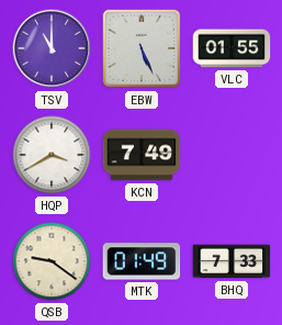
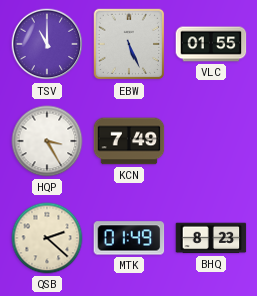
HQP: 3:40 -> 3:25
QSB: 9:21 -> 2:22
BHQ: 7:33 -> 8:23
